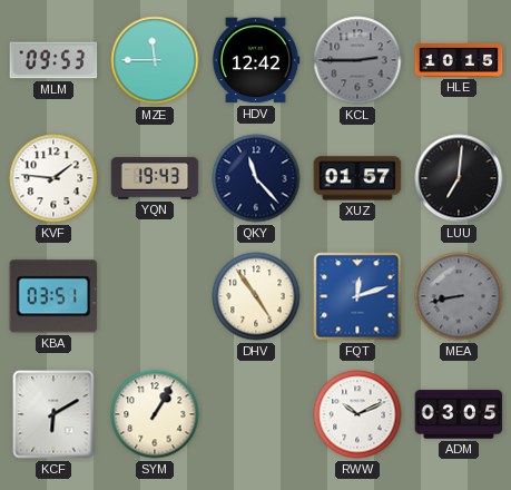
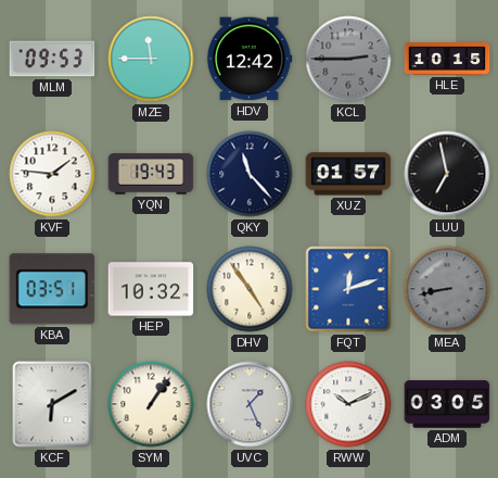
LUU: 7:01 -> 6:58
HEP: none -> 10:32
SYM: 1:05 -> 1:06
UVC: none -> 1:26
